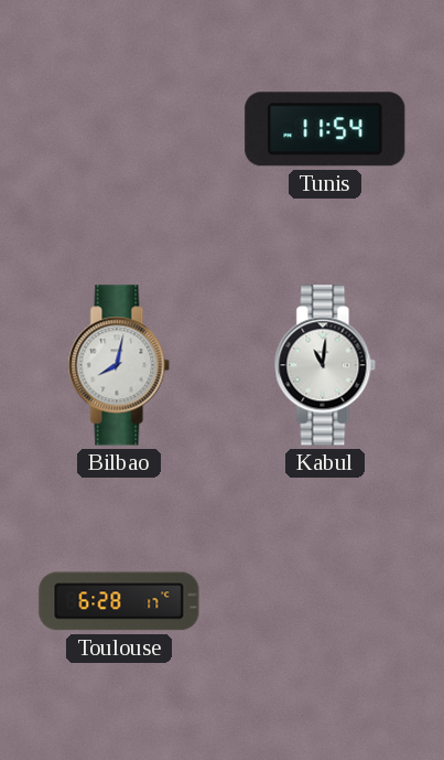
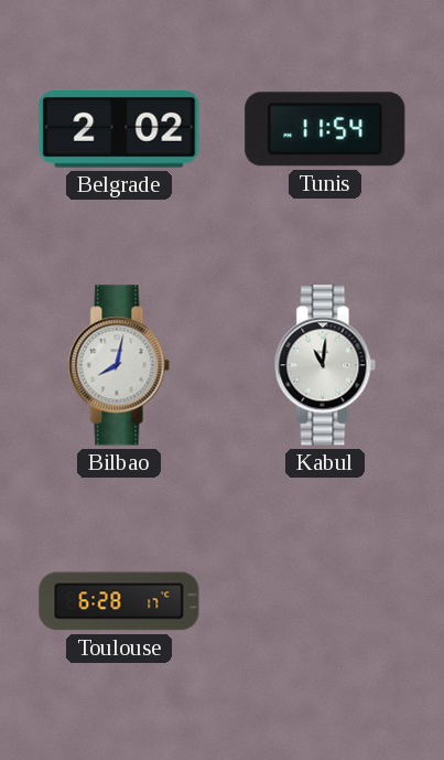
Belgrade: none -> 2:02
